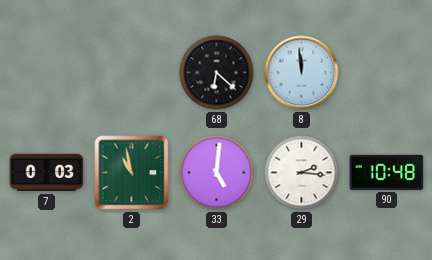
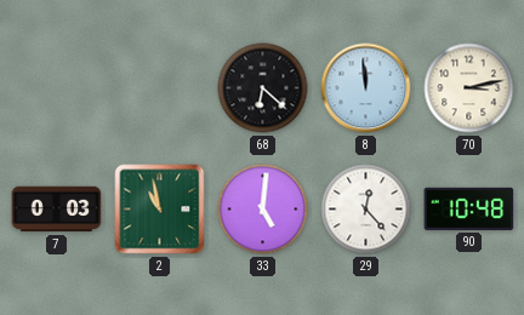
70: none -> 3:13
29: 2:16 -> 12:23
